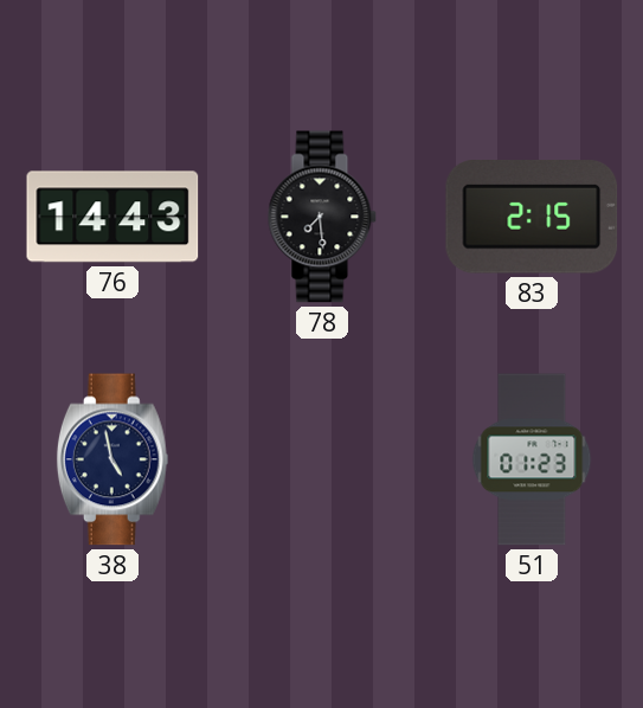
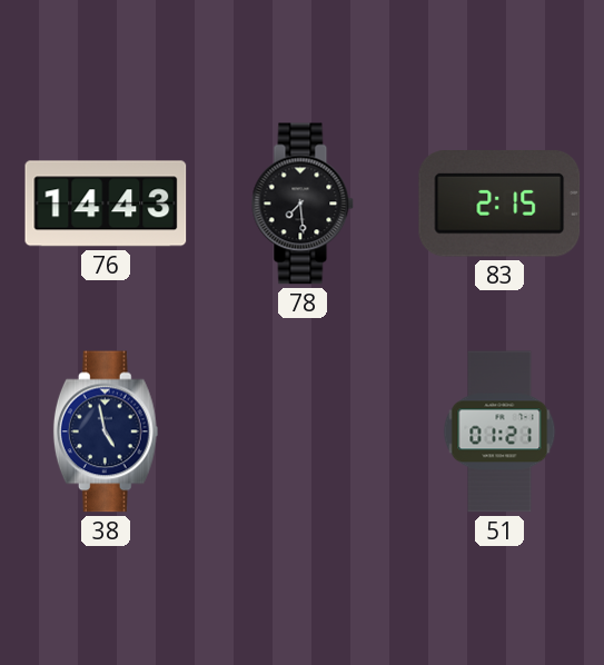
51: 01:23 -> 01:21
